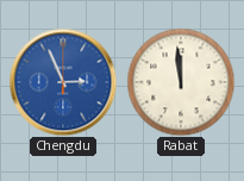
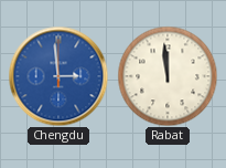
Chengdu: 2:56 -> 2:59
